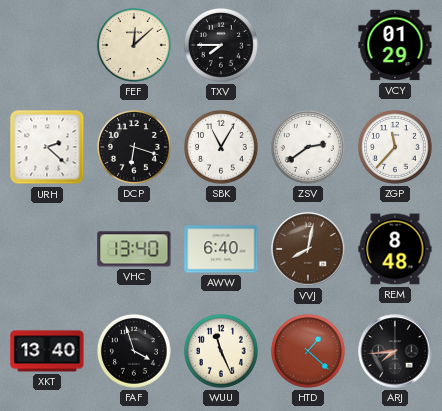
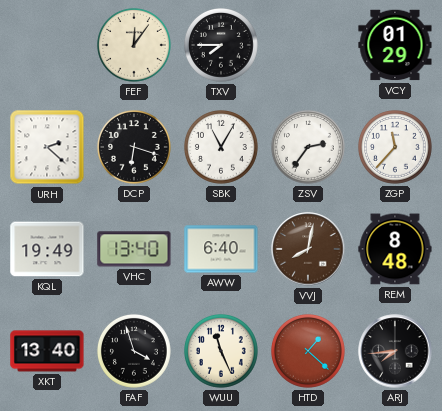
FEF: 12:08 -> 12:06
ZSV: 2:39 -> 2:36
KQL: none -> 19:49
